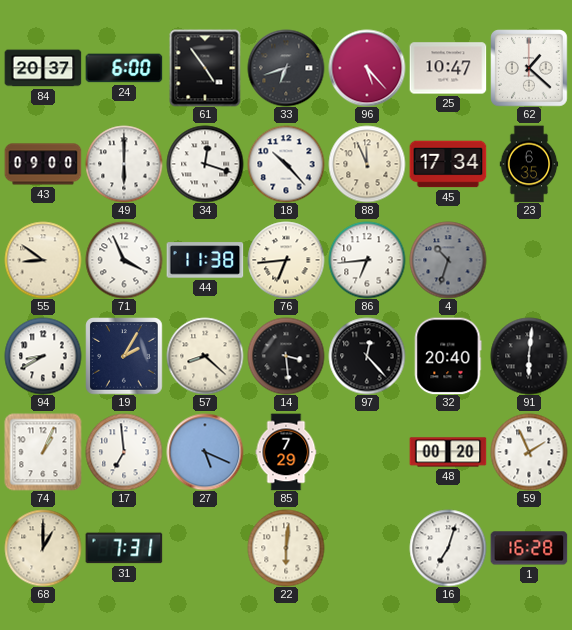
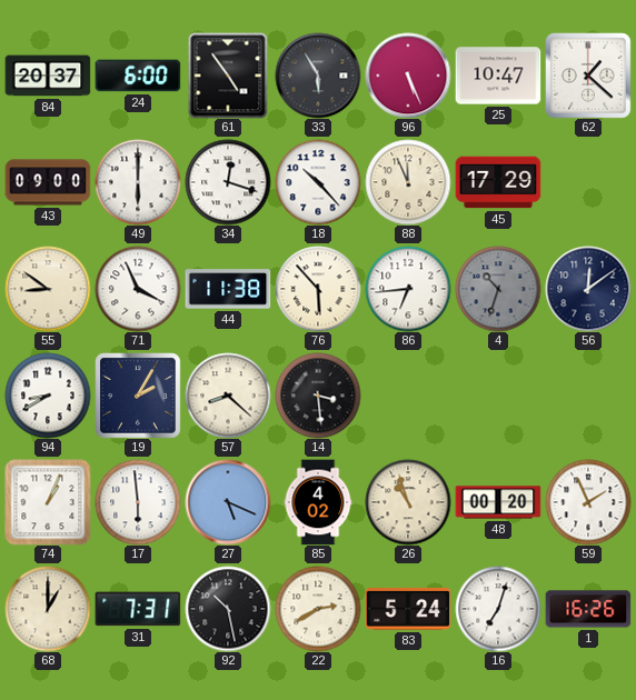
33: 6:42 -> 5:55
96: 5:23 -> 5:26
45: 17:34 -> 17:29
23: 6:35 -> none
76: 6:44 -> 5:53
56: none -> 12:09
97: 12:23 -> none
32: 20:40 -> none
91: 6:01 -> none
17: 6:59 -> 5:59
85: 7:29 -> 4:02
26: none -> 10:57
92: none -> 10:28
22: 6:01 -> 2:40
83: none -> 5:24
1: 16:28 -> 16:26
